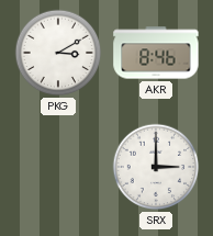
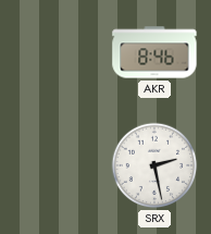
PKG: 3:10 -> none
SRX: 3:00 -> 2:28
